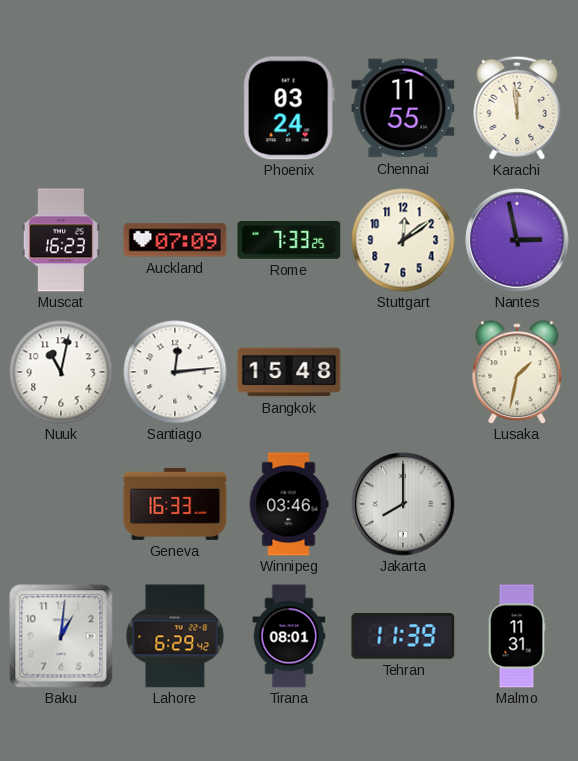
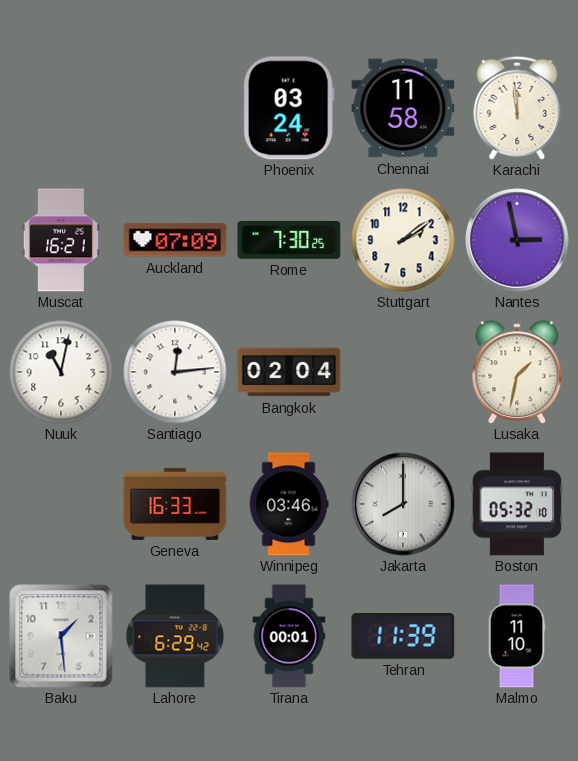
Chennai: 11:55 -> 11:58
Muscat: 16:23 -> 16:21
Rome: 7:33 -> 7:30
Stuttgart: 12:09 -> 2:09
Bangkok: 15:48 -> 02:04
Boston: none -> 05:32
Baku: 1:01 -> 1:29
Tirana: 08:01 -> 00:01
Malmo: 11:31 -> 11:10
